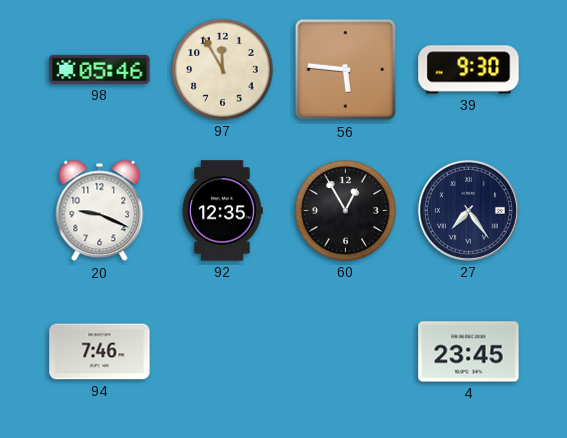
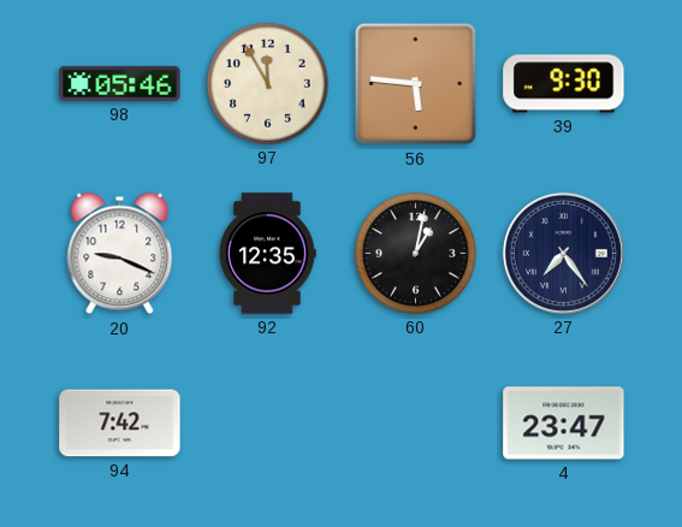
60: 12:55 -> 1:02
94: 7:46 -> 7:42
4: 23:45 -> 23:47
